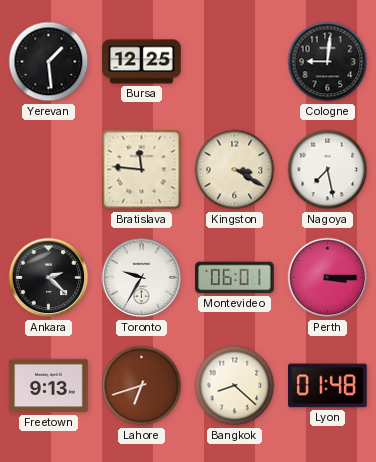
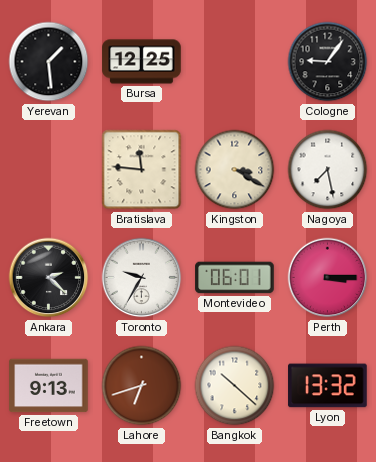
Cologne: 9:01 -> 9:06
Bangkok: 8:22 -> 10:22
Lyon: 01:48 -> 13:32
